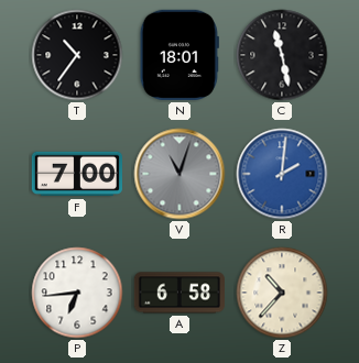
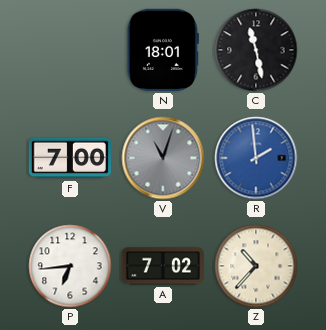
T: 10:36 -> none
R: 2:01 -> 1:59
A: 6:58 -> 7:02
